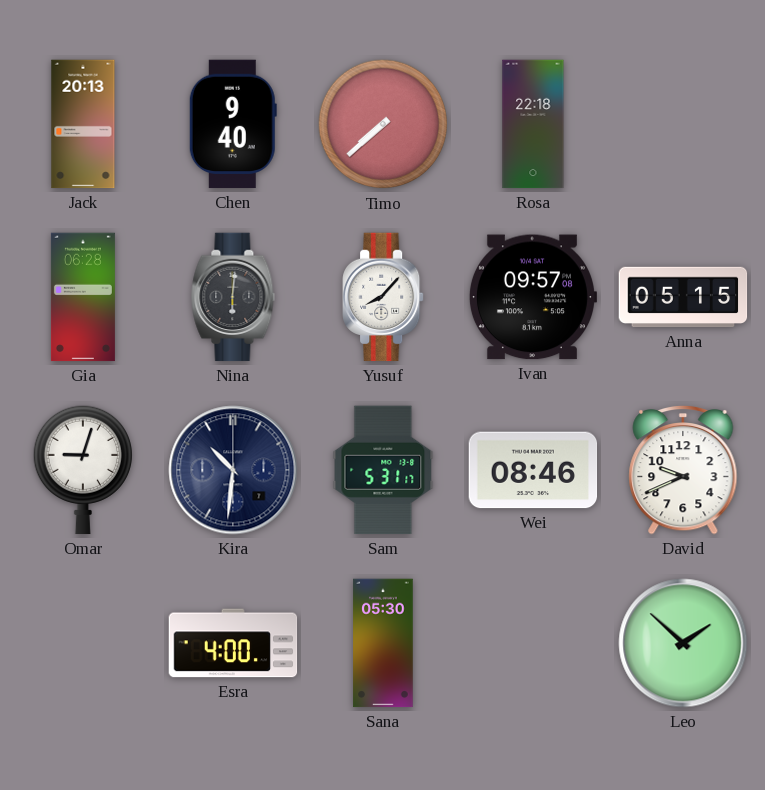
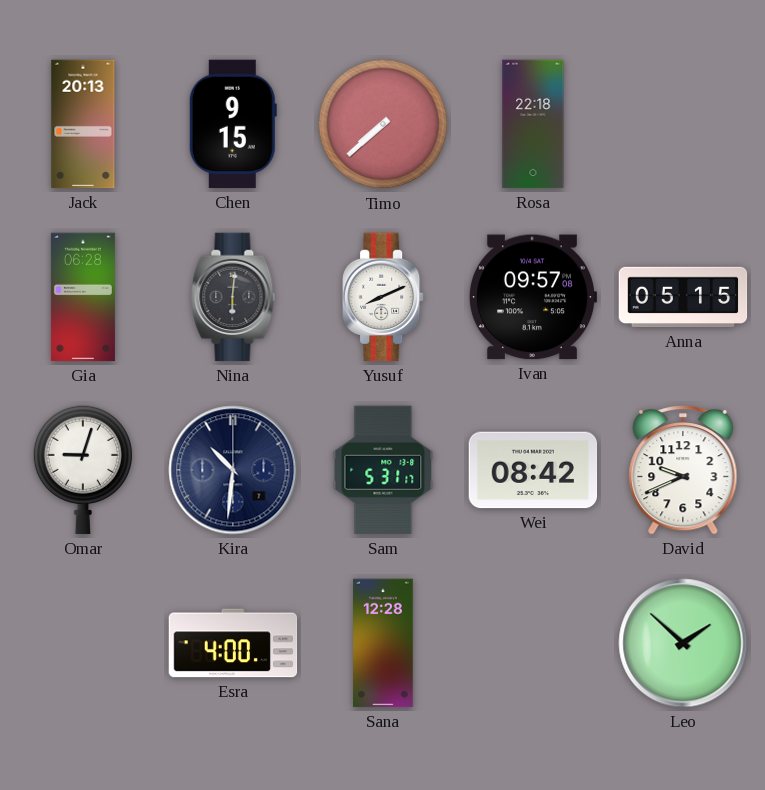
Chen: 9:40 -> 9:15
Yusuf: 8:07 -> 8:11
Wei: 08:46 -> 08:42
Sana: 05:30 -> 12:28
